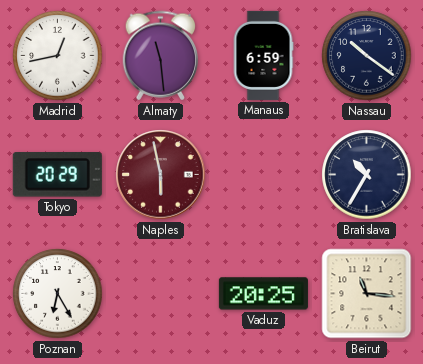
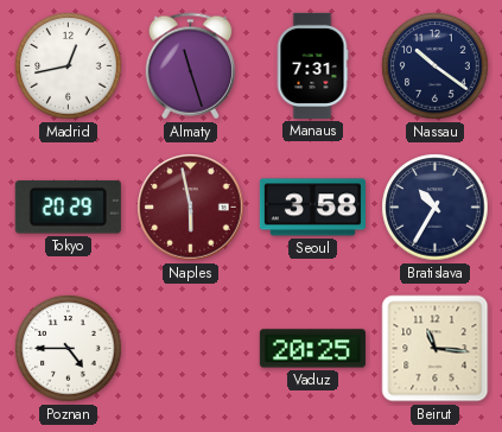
Almaty: 11:29 -> 11:27
Manaus: 6:59 -> 7:31
Seoul: none -> 3:58
Poznan: 6:25 -> 4:45
